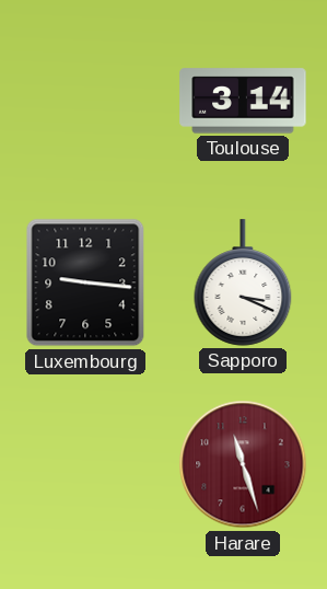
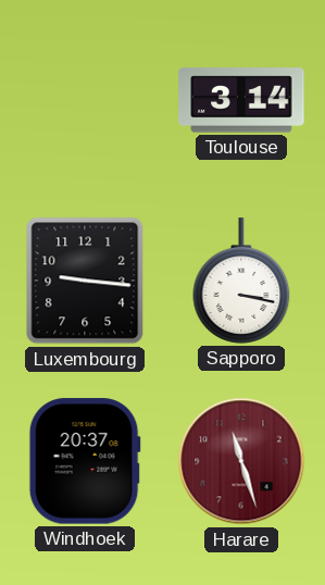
Sapporo: 3:19 -> 3:17
Windhoek: none -> 20:37
